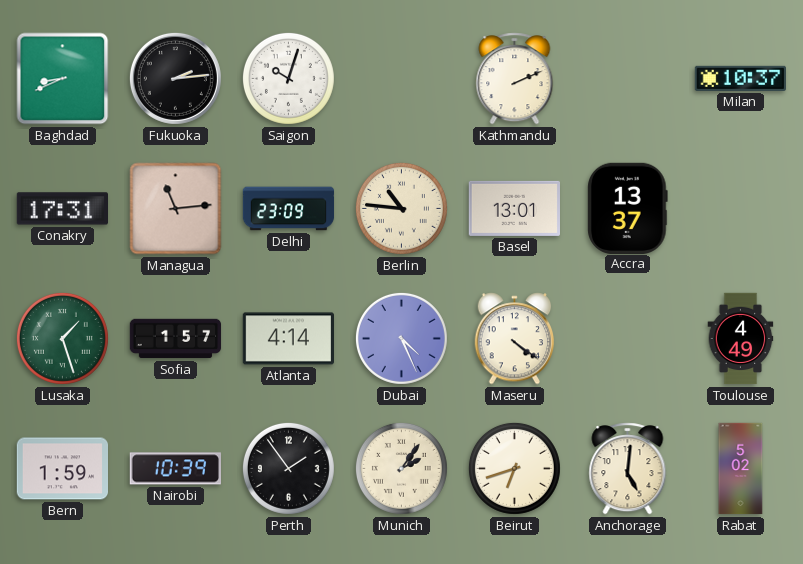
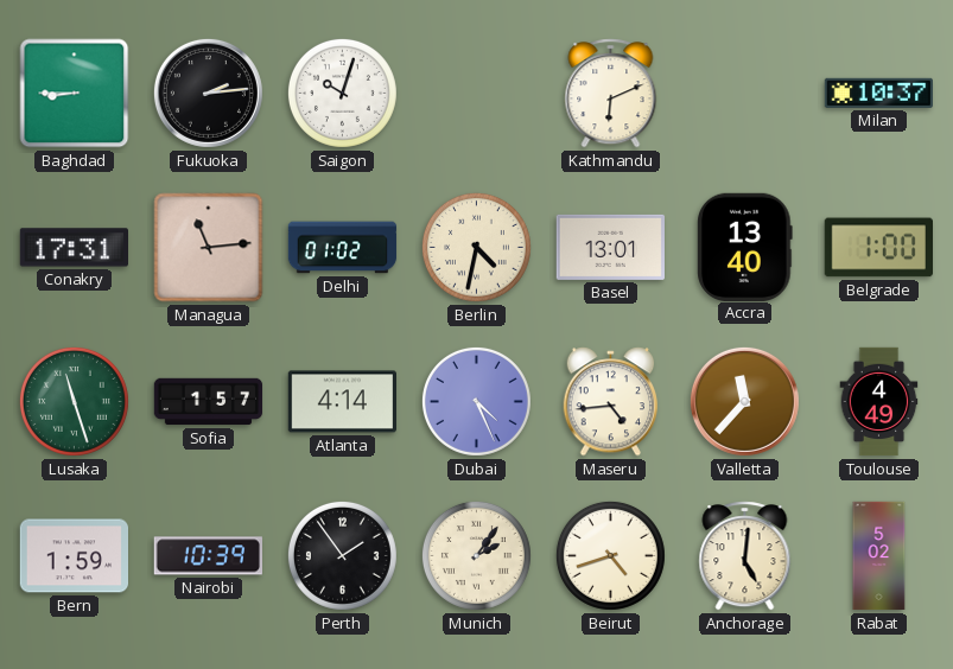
Baghdad: 8:41 -> 8:45
Kathmandu: 2:11 -> 6:11
Delhi: 23:09 -> 01:02
Berlin: 10:46 -> 4:32
Accra: 13:37 -> 13:40
Belgrade: none -> 1:00
Lusaka: 1:27 -> 11:27
Maseru: 4:21 -> 4:44
Valletta: none -> 11:37
Beirut: 6:42 -> 4:42
